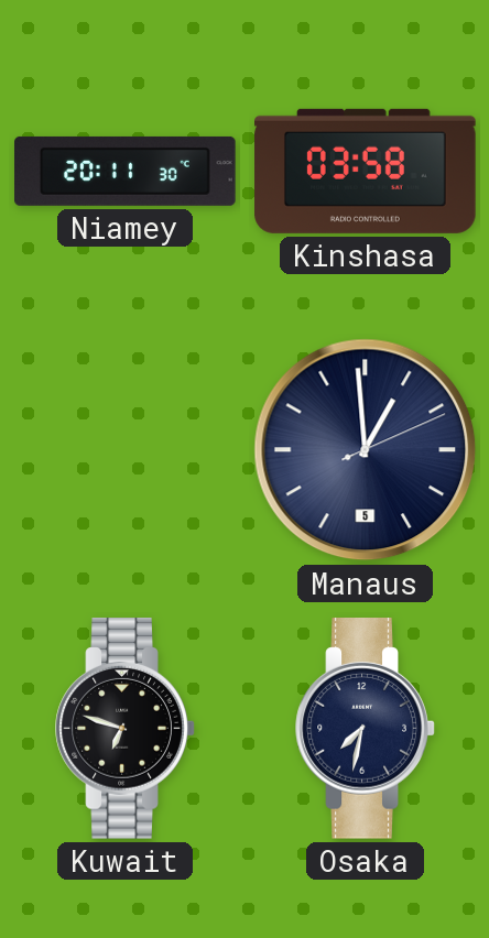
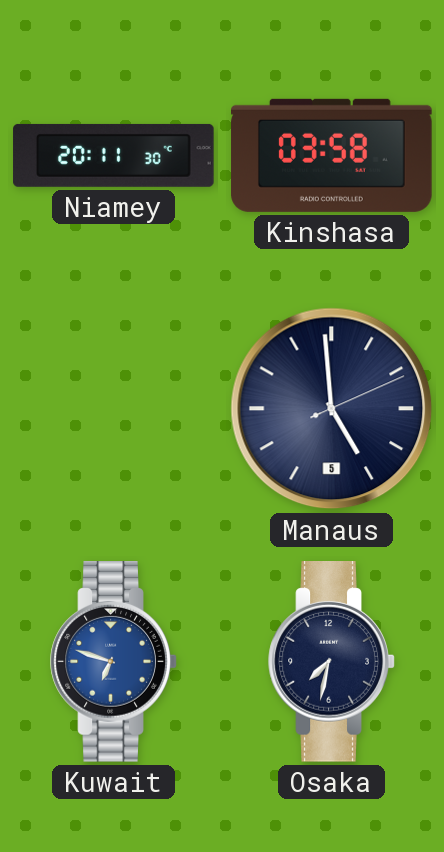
Manaus: 12:59 -> 4:59
Kuwait dial: black -> blue
